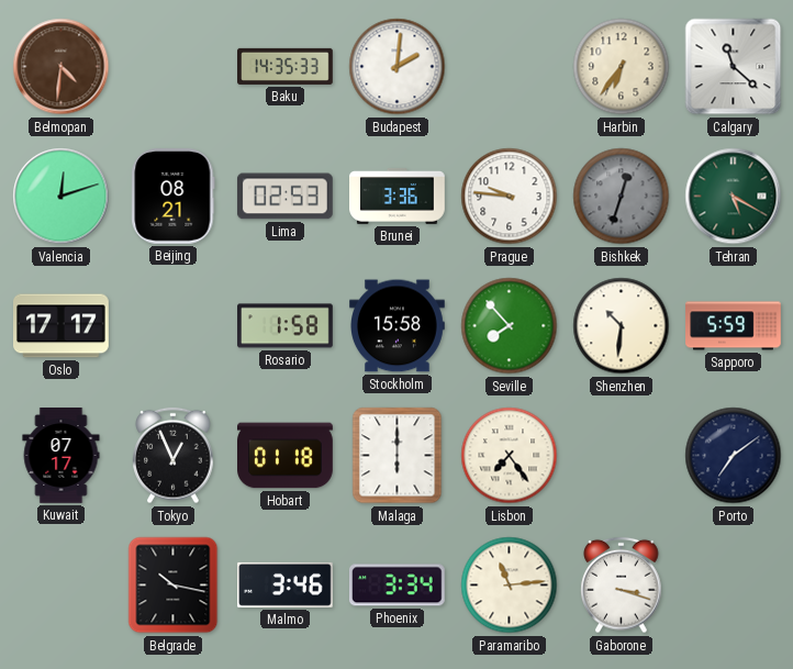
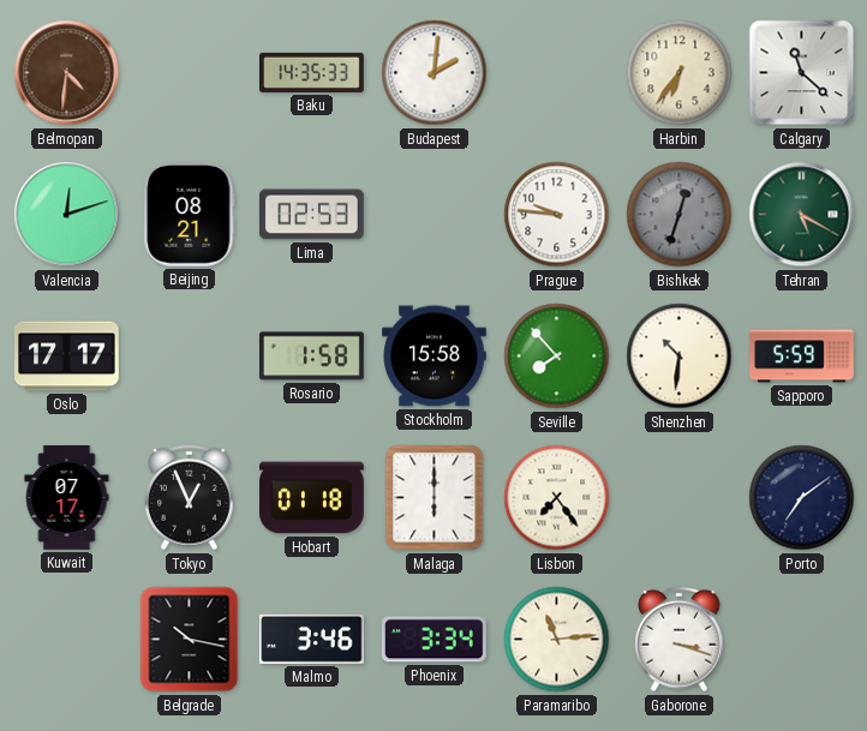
Brunei: 3:36 -> none
